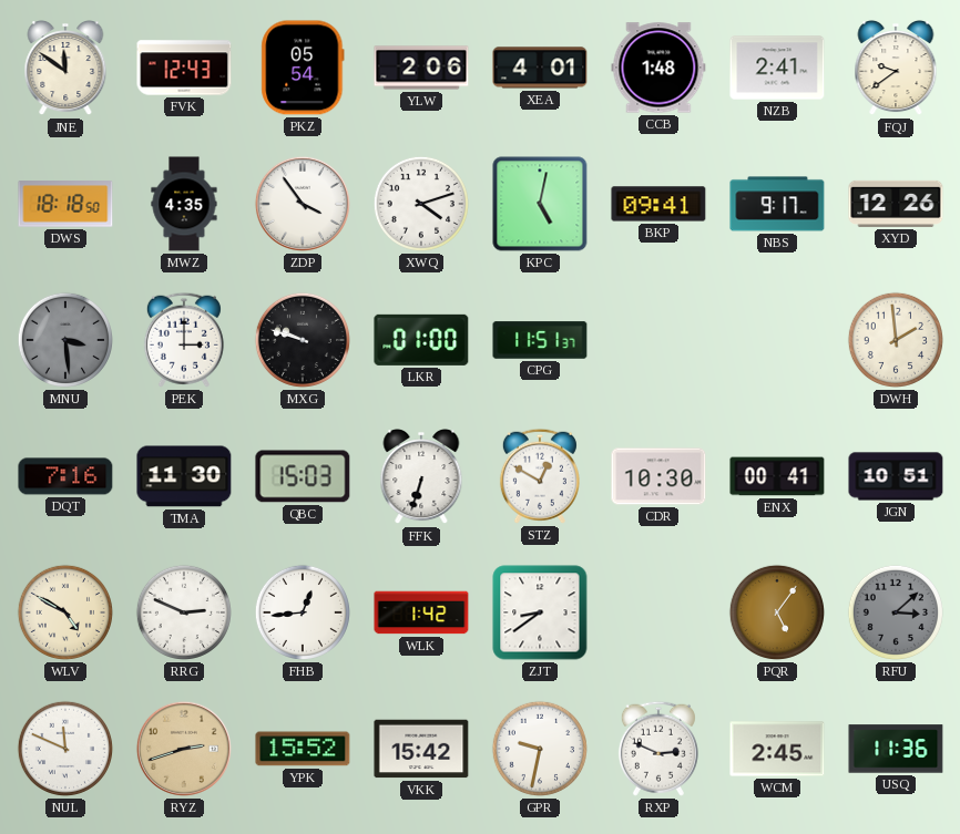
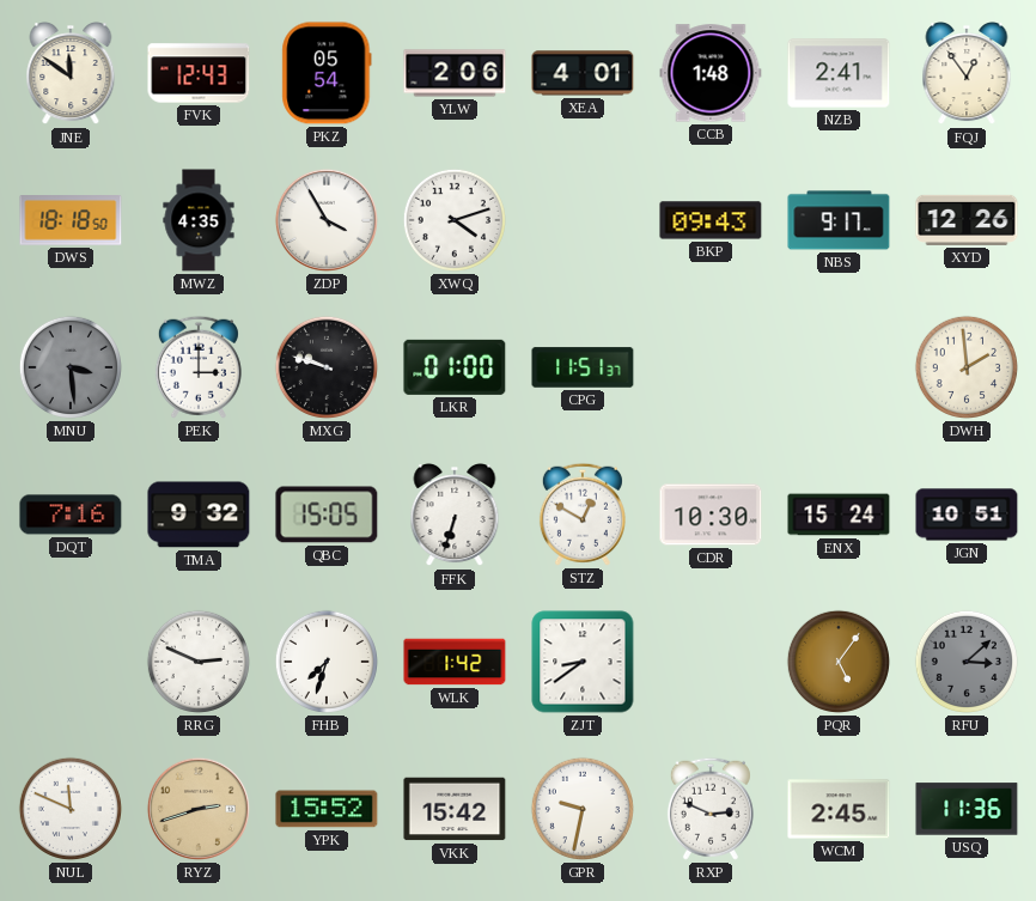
FQJ: 9:39 -> 12:54
ZDP: 3:54 -> 3:55
KPC: 5:02 -> none
BKP: 09:41 -> 09:43
TMA: 11:30 -> 9:32
QBC: 15:03 -> 15:05
ENX: 00:41 -> 15:24
WLV: 4:50 -> none
FHB: 12:44 -> 7:33
